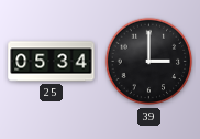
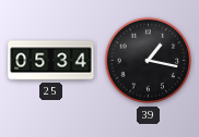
39: 3:00 -> 1:17
